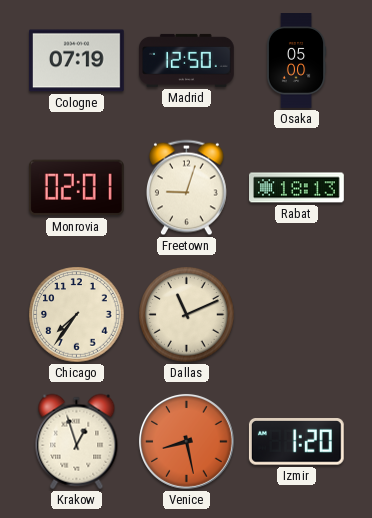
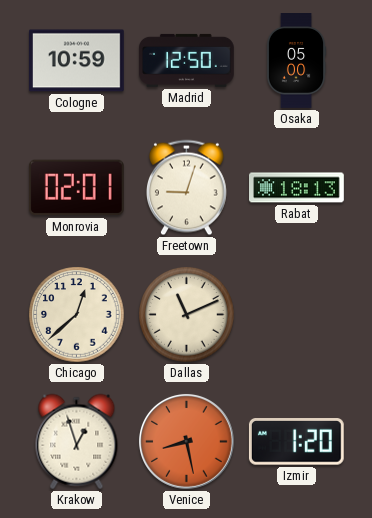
Cologne: 07:19 -> 10:59
Chicago: 7:36 -> 12:38
